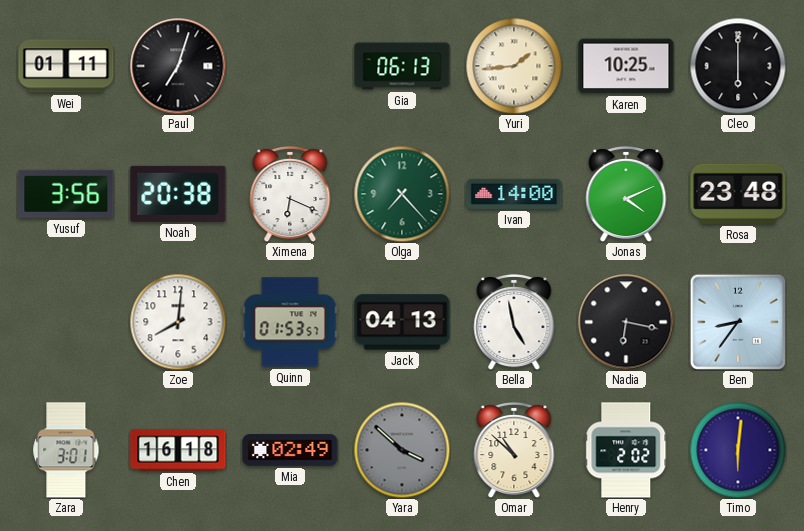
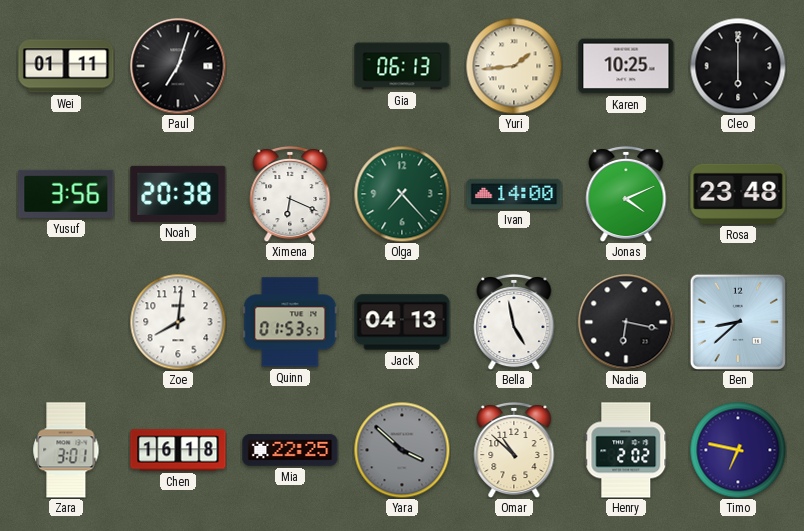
Ben: 8:36 -> 8:38
Mia: 02:49 -> 22:25
Timo: 6:01 -> 6:47
